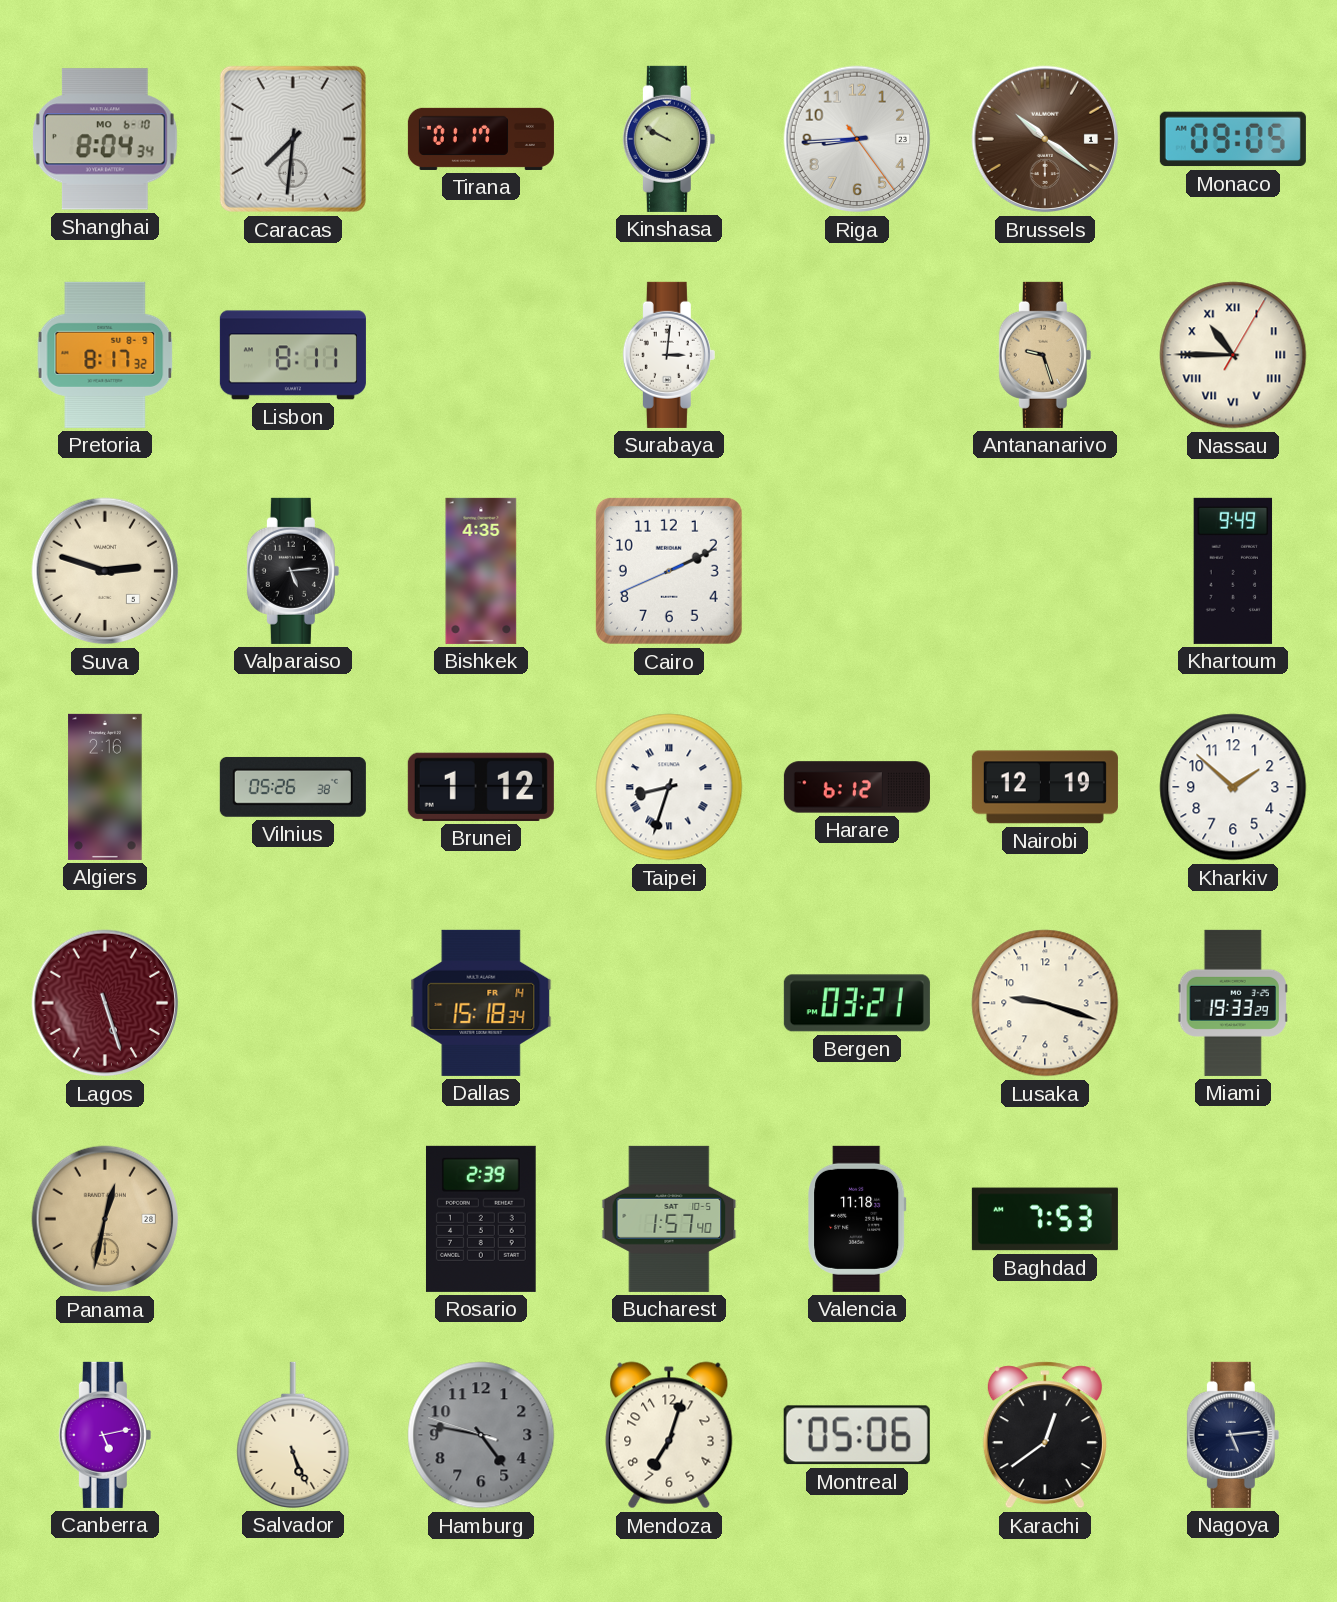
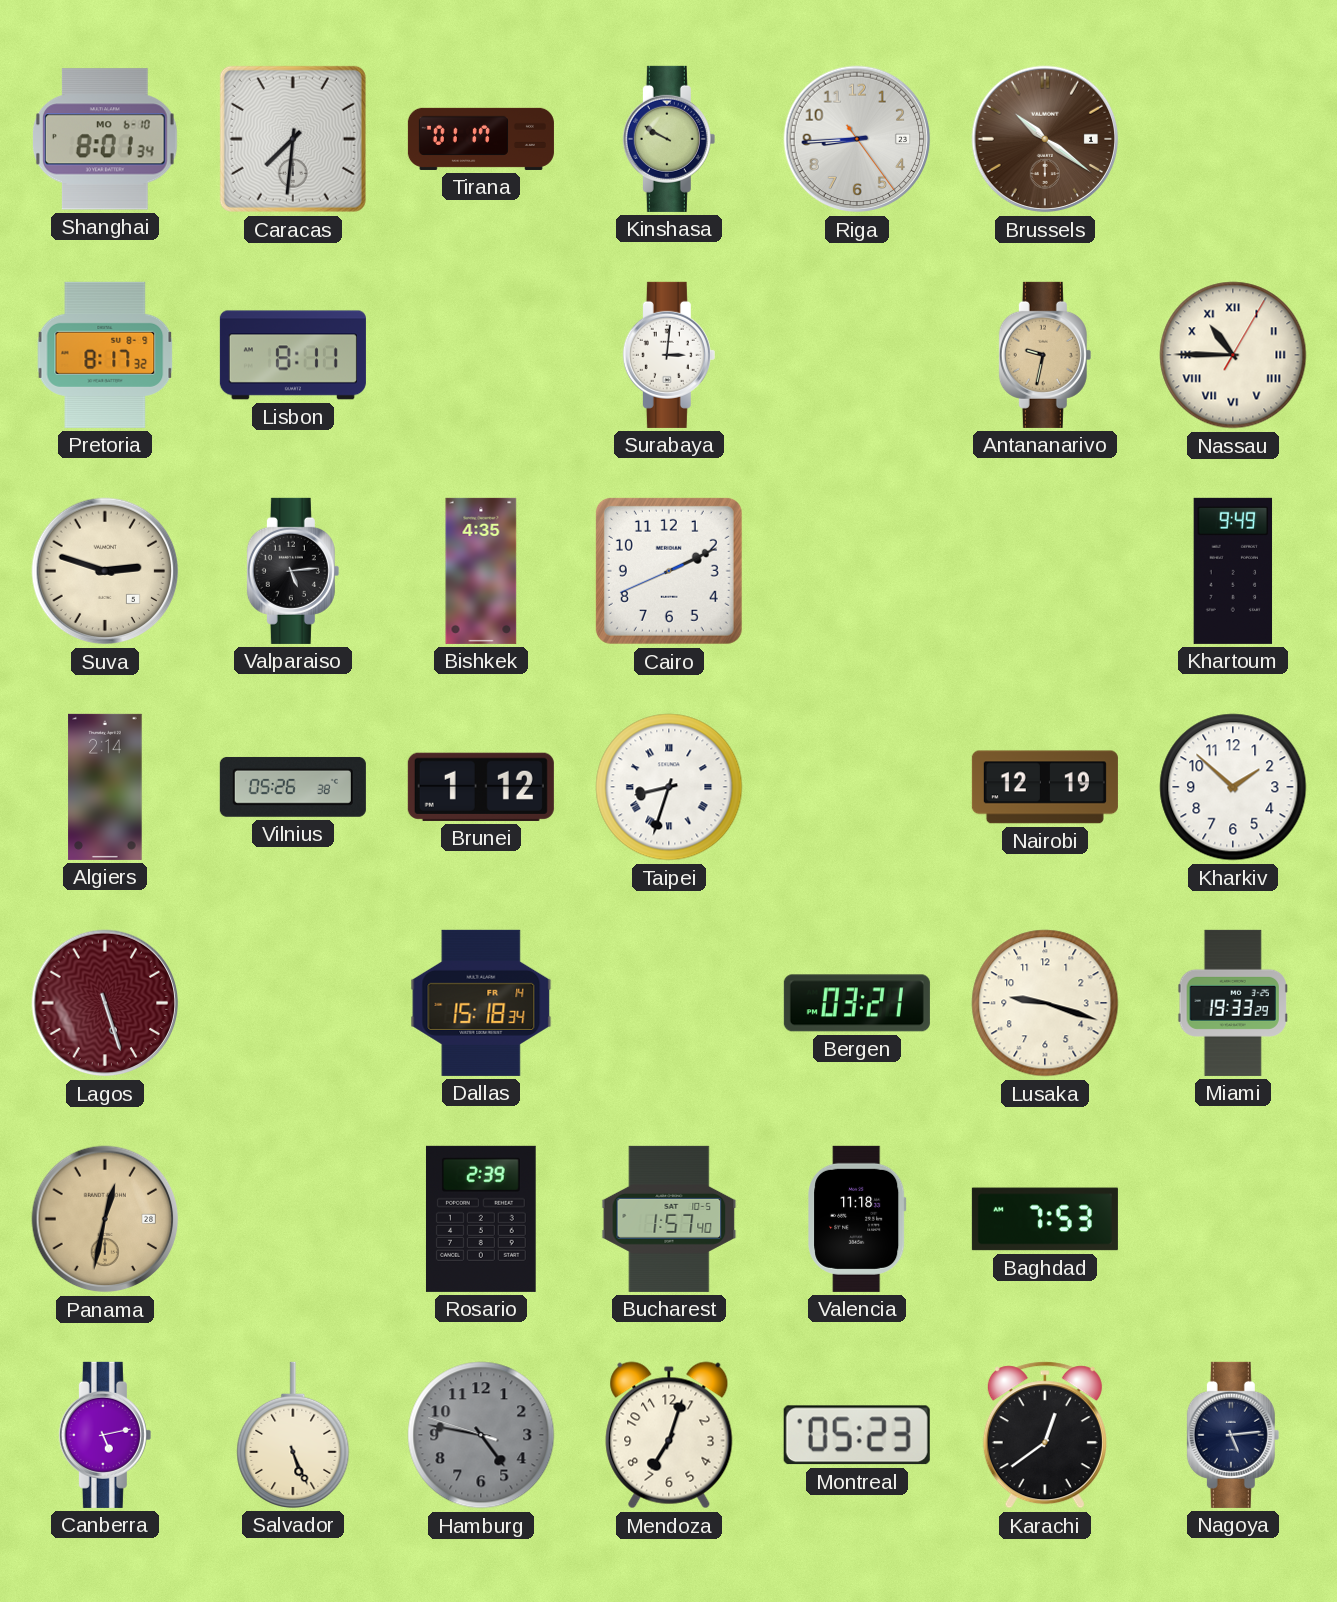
Shanghai: 8:04 -> 8:01
Monaco: 09:05 -> none
Antananarivo: 9:27 -> 9:32
Algiers: 2:16 -> 2:14
Harare: 6:12 -> none
Montreal: 05:06 -> 05:23
